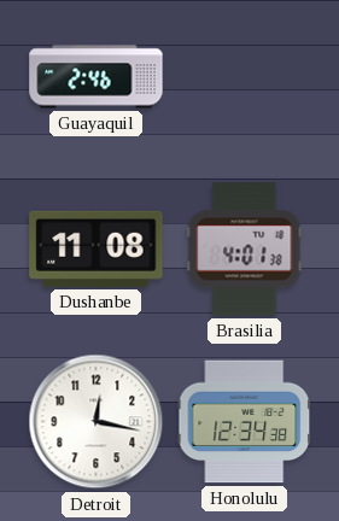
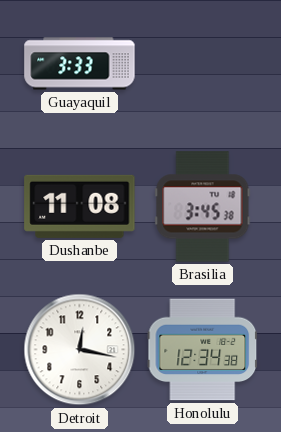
Guayaquil: 2:46 -> 3:33
Brasilia: 4:01 -> 3:45
